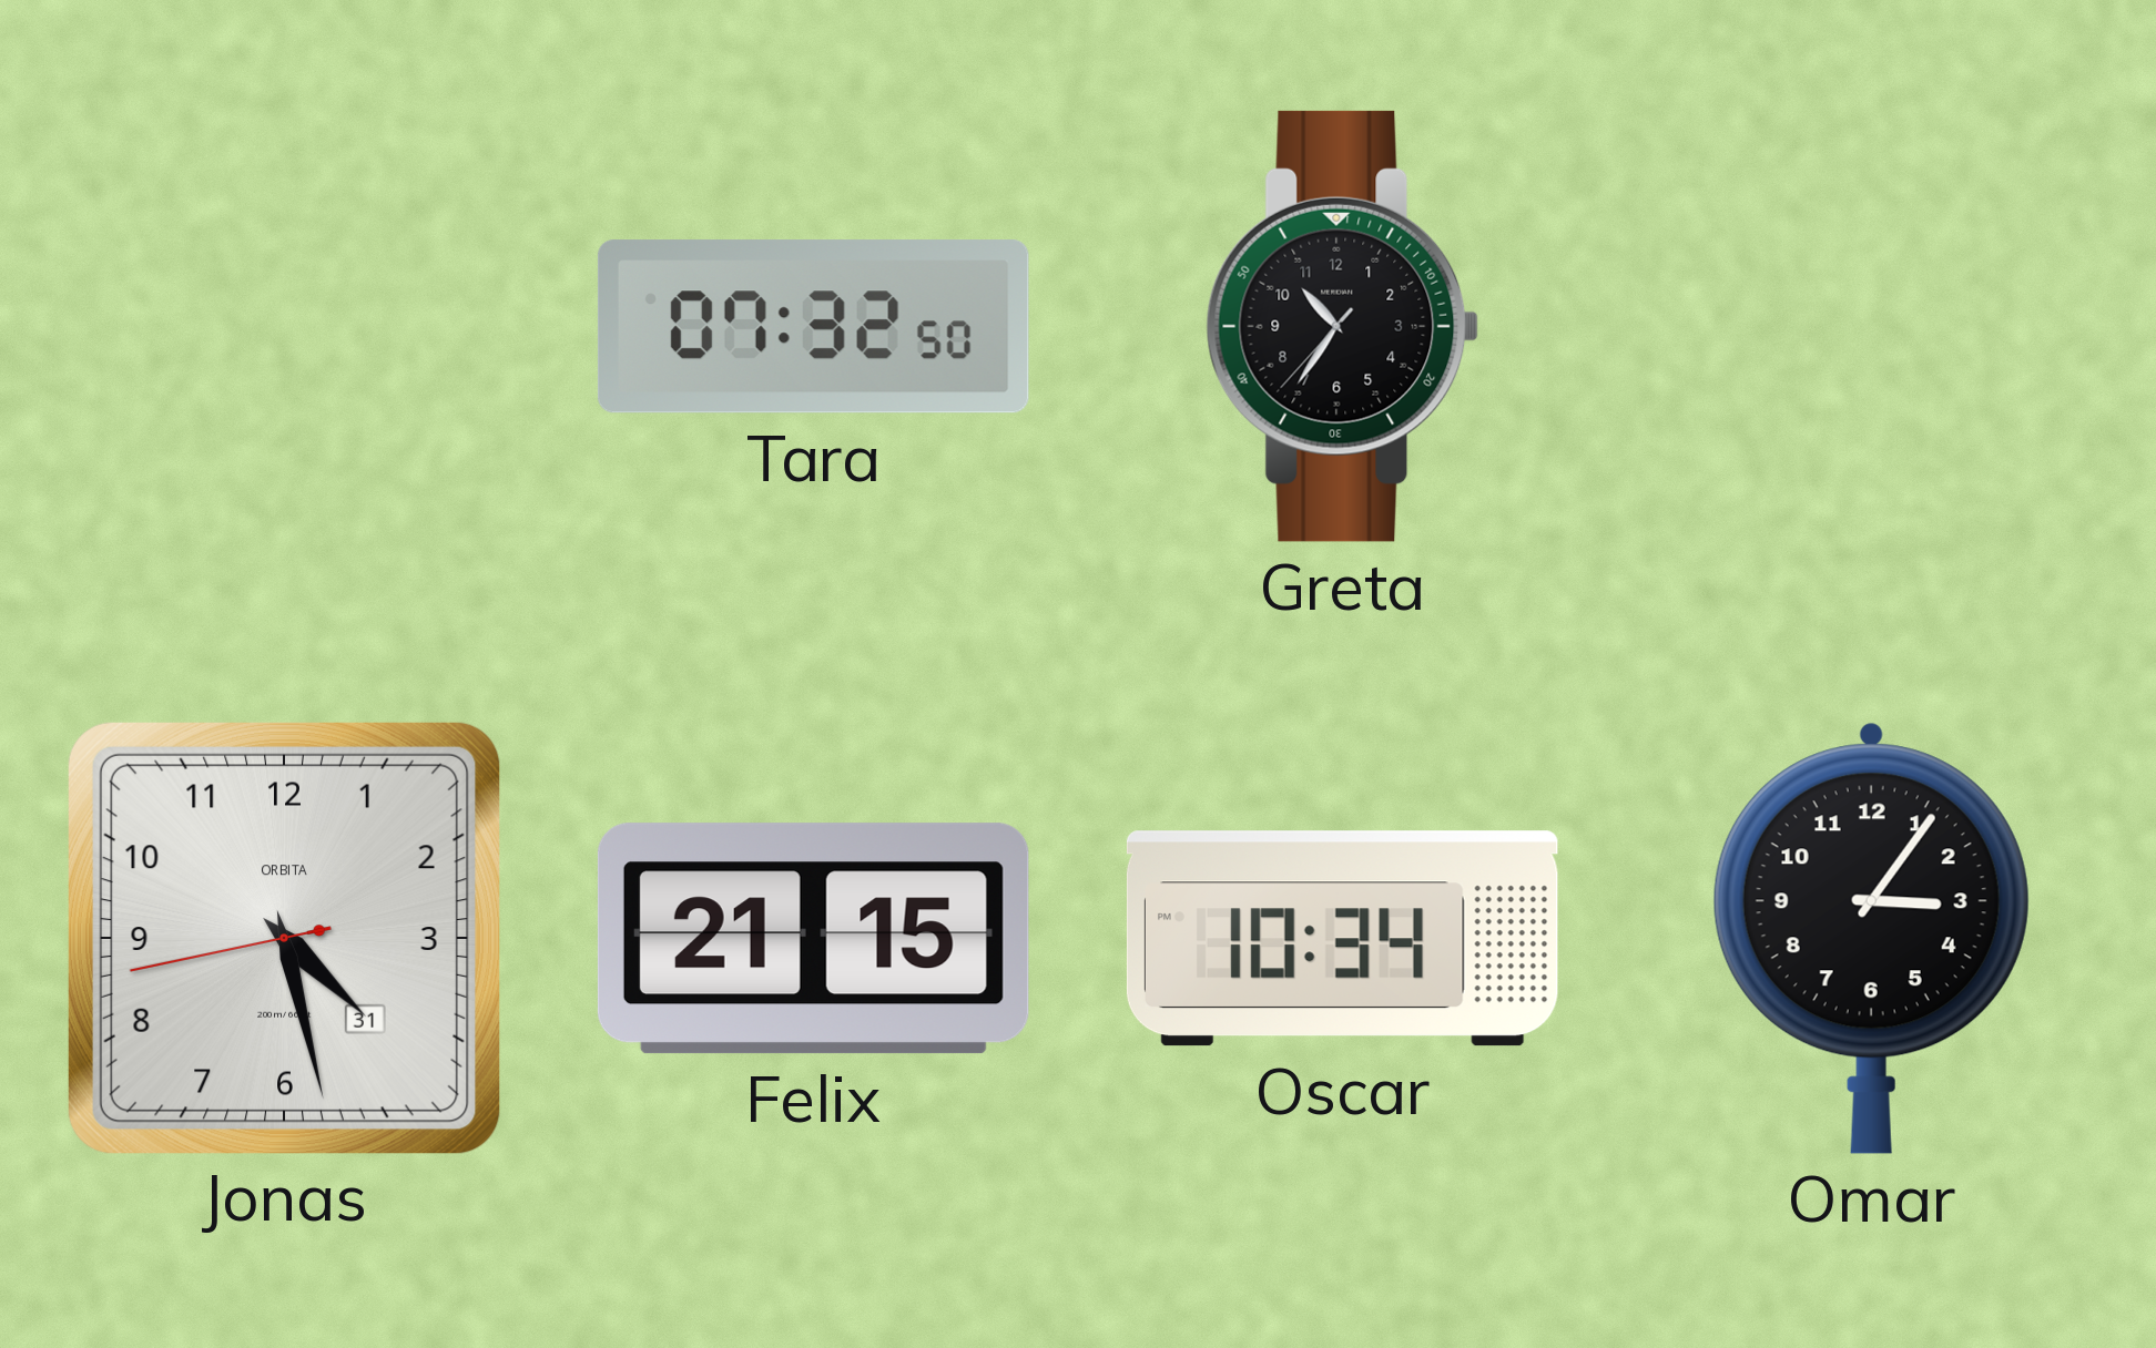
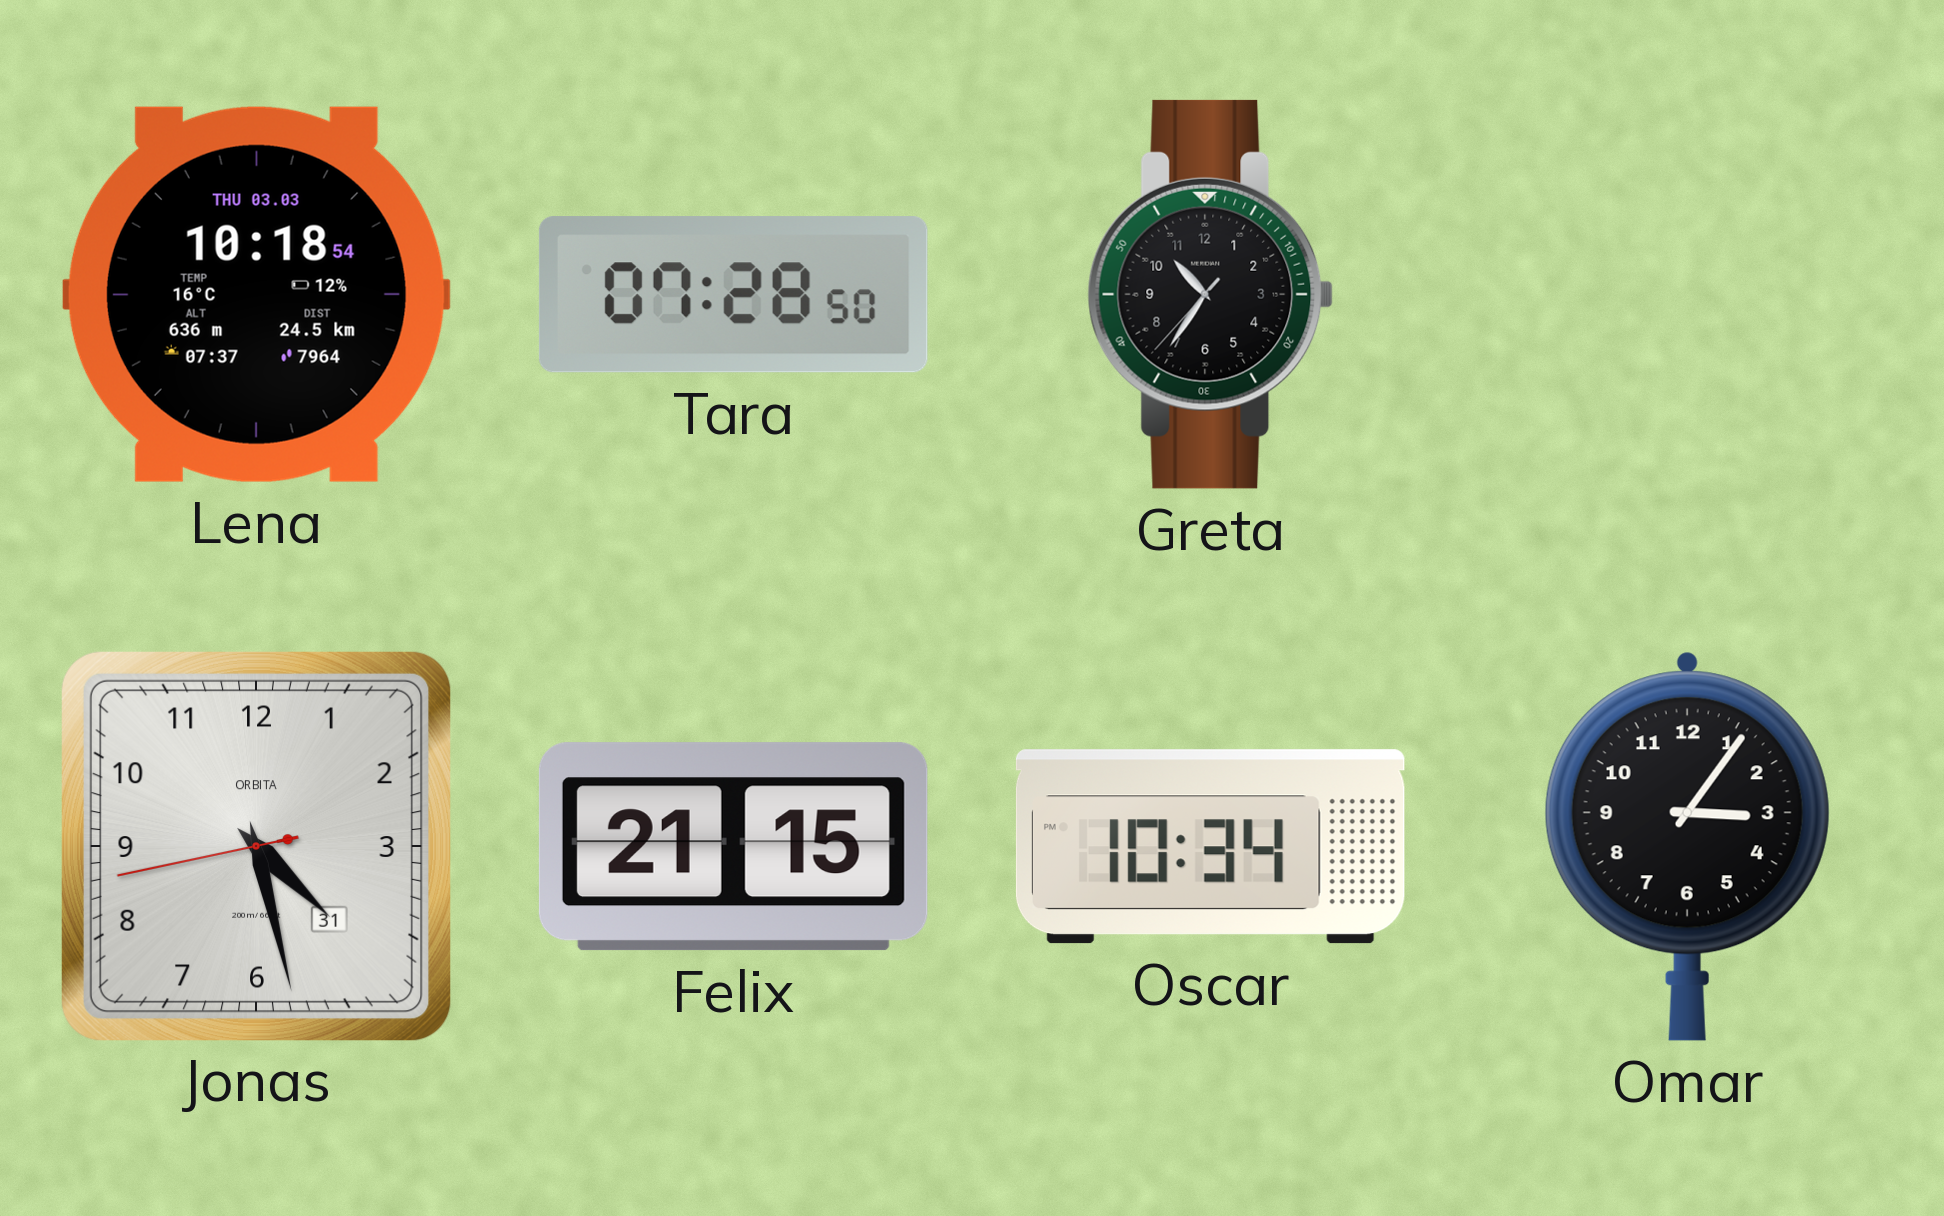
Lena: none -> 10:18
Tara: 07:32 -> 07:28
